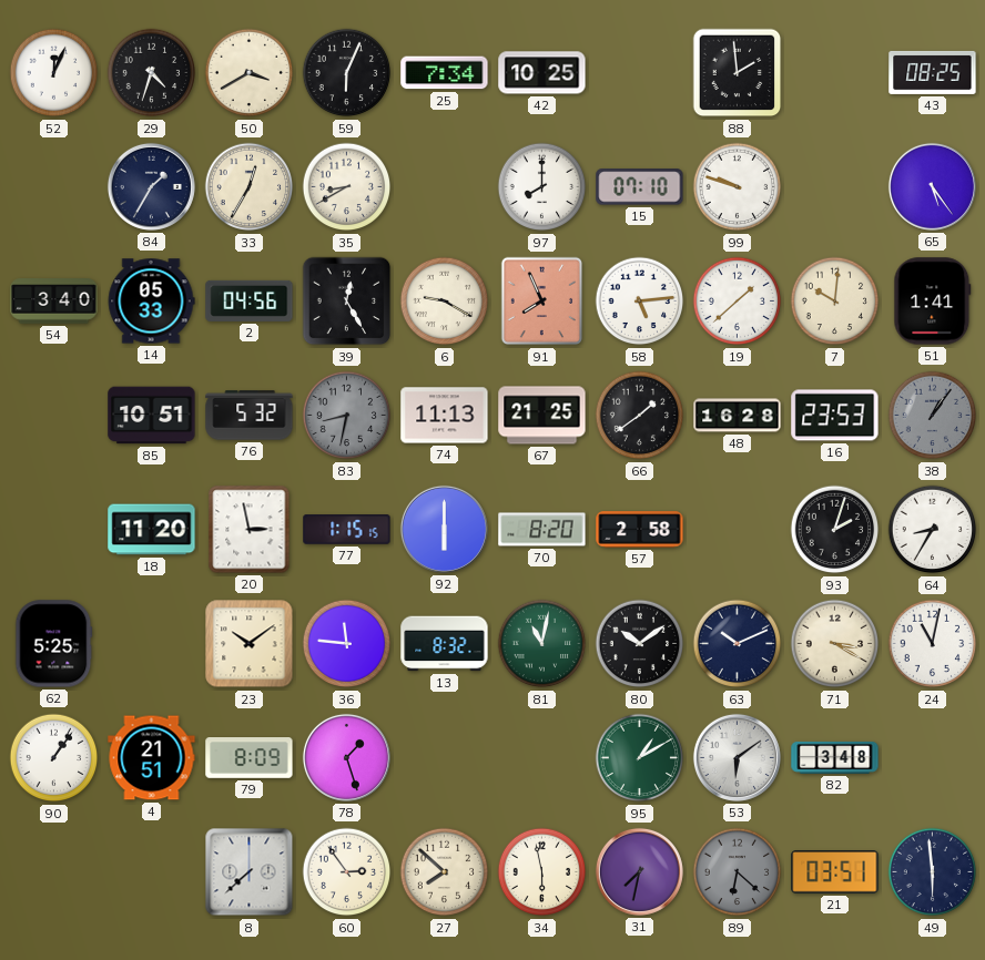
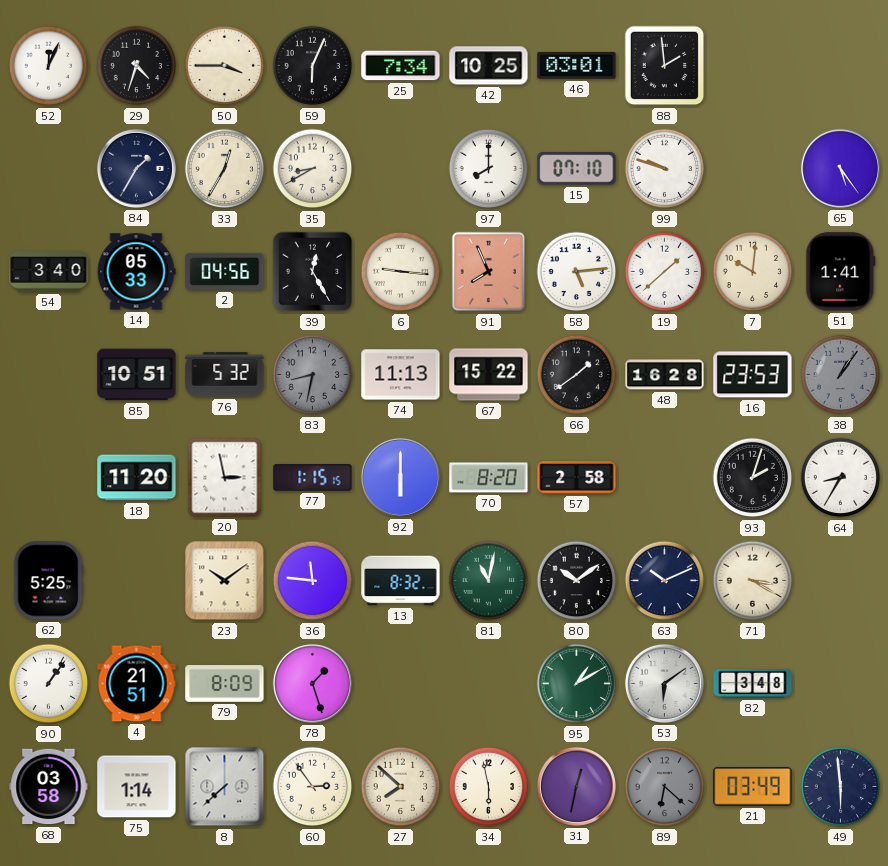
50: 3:40 -> 3:45
46: none -> 03:01
43: 08:25 -> none
6: 9:20 -> 9:16
67: 21:25 -> 15:22
24: 11:02 -> none
68: none -> 03:58
75: none -> 1:14
31: 7:32 -> 12:32
21: 03:51 -> 03:49
